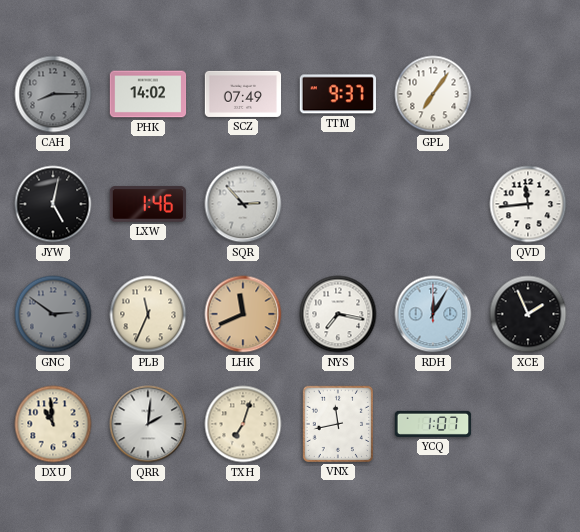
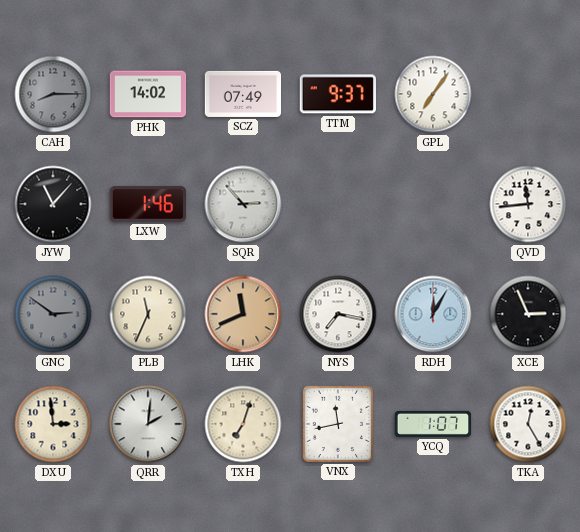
JYW: 5:02 -> 11:07
XCE: 1:56 -> 2:56
DXU: 10:59 -> 2:59
TKA: none -> 12:25
